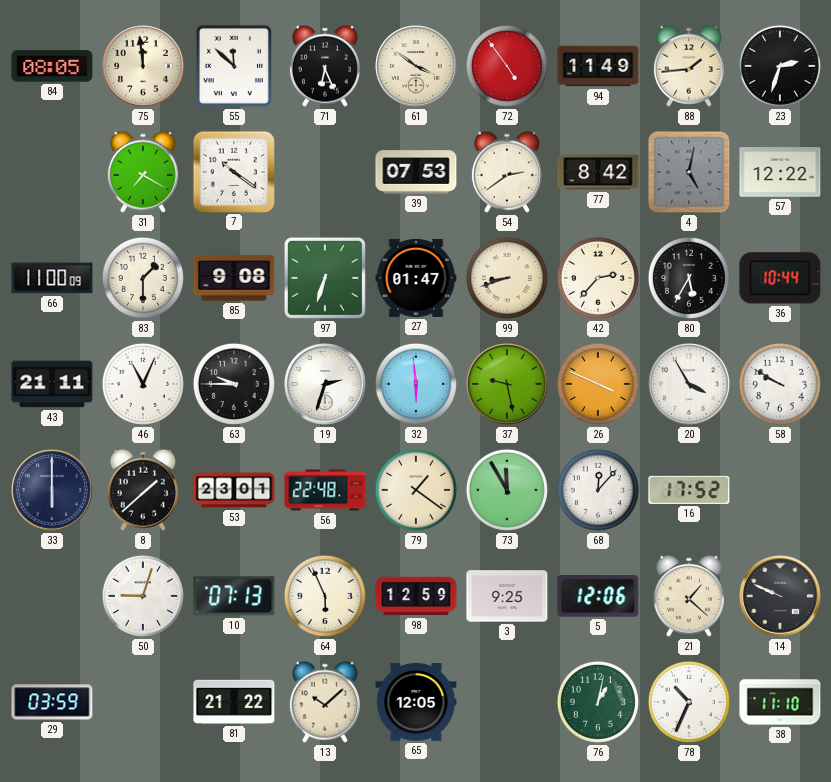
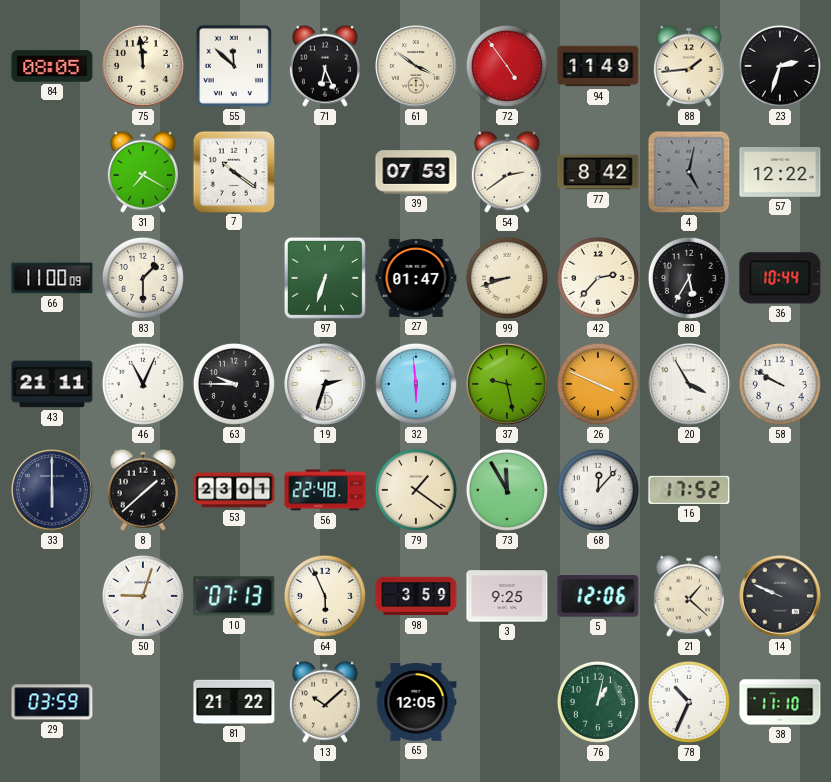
85: 9:08 -> none
98: 12:59 -> 3:59
